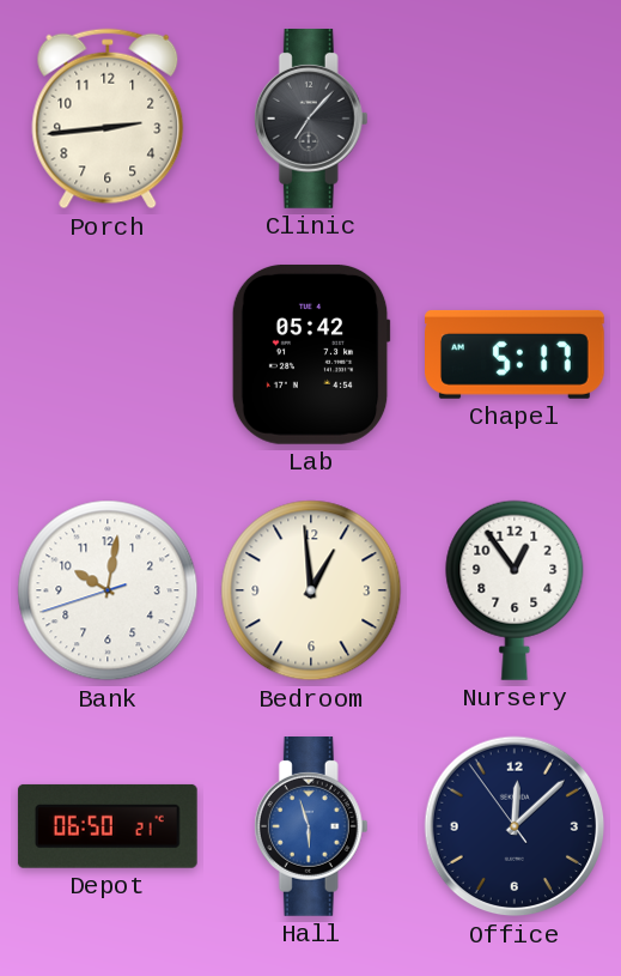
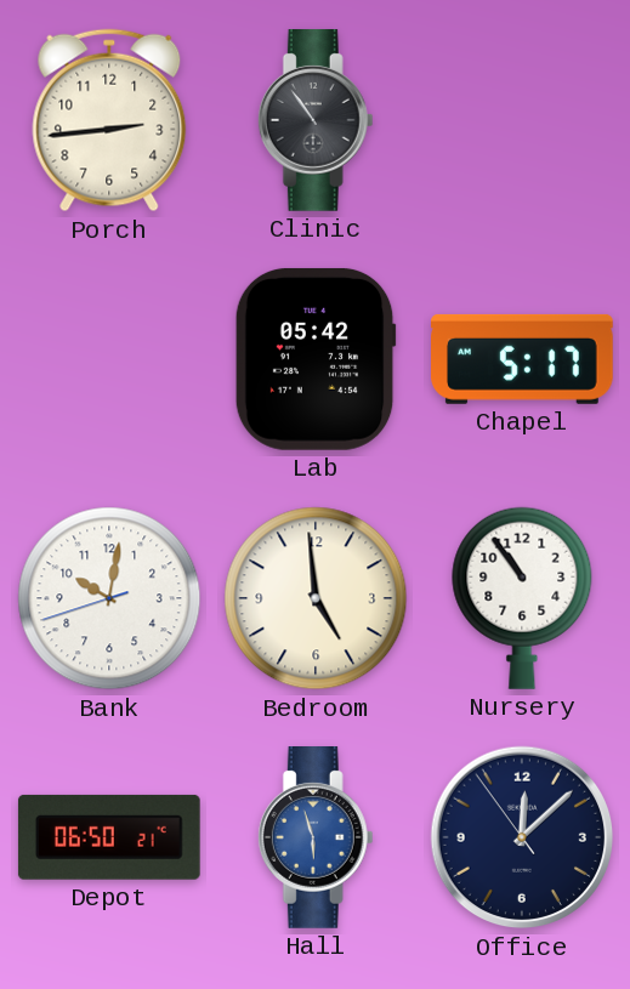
Clinic: 7:07 -> 10:54
Bedroom: 12:59 -> 4:59
Nursery: 12:54 -> 10:54
